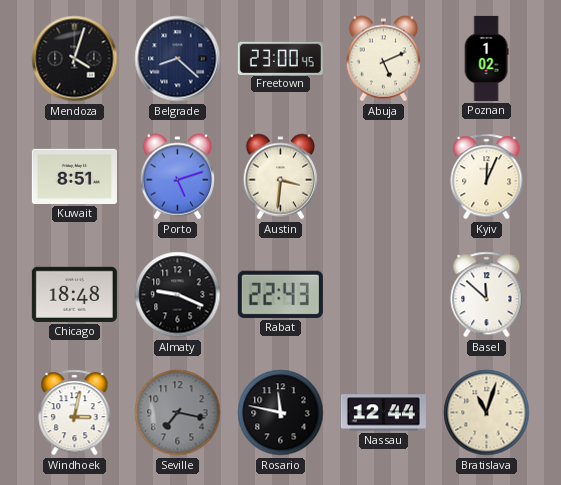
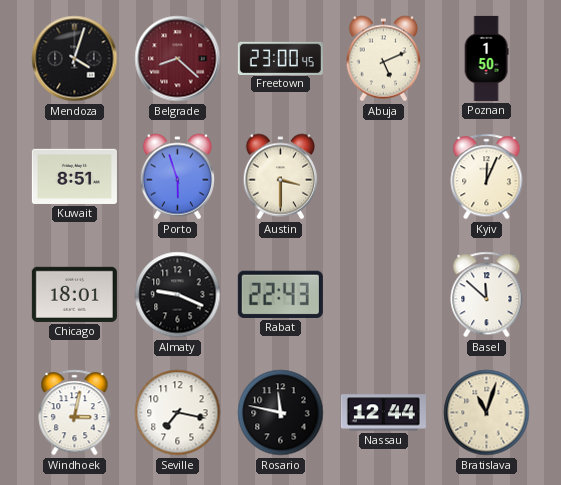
Belgrade dial: navy -> burgundy
Poznan: 1:02 -> 1:50
Porto: 5:12 -> 5:57
Austin: 3:31 -> 3:30
Chicago: 18:48 -> 18:01
Seville dial: grey -> white
